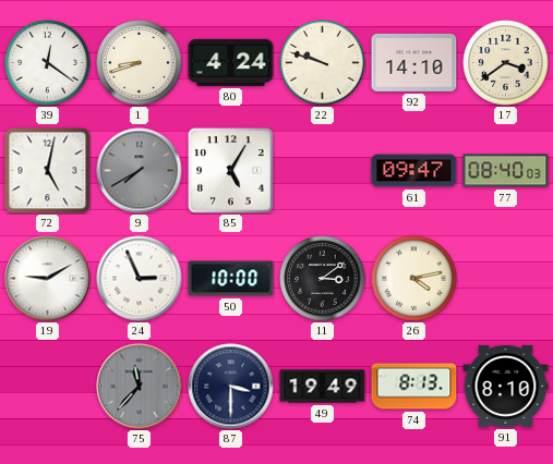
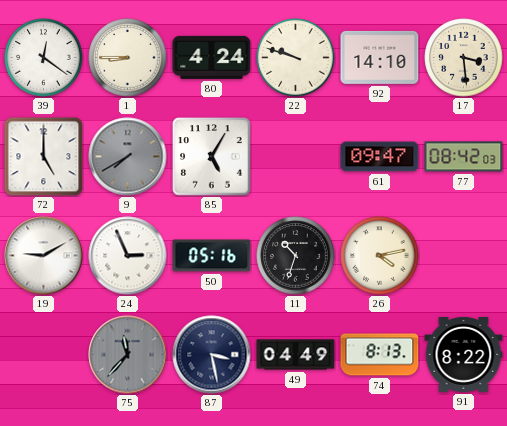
1: 8:42 -> 8:45
17: 3:39 -> 3:29
72: 5:02 -> 5:00
77: 08:40 -> 08:42
50: 10:00 -> 05:16
11: 3:09 -> 10:33
87: 3:30 -> 3:28
49: 19:49 -> 04:49
91: 8:10 -> 8:22
